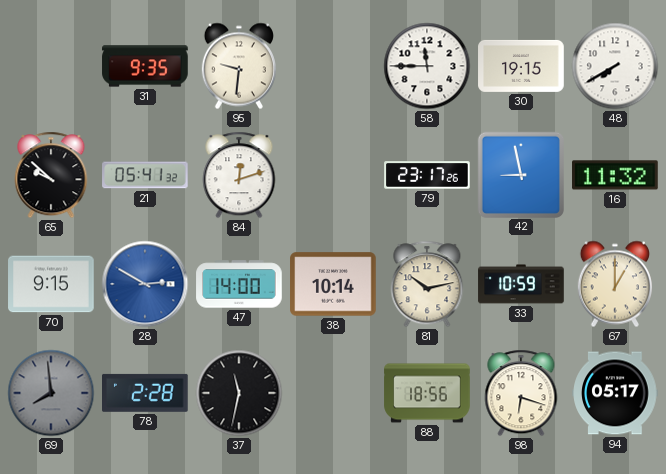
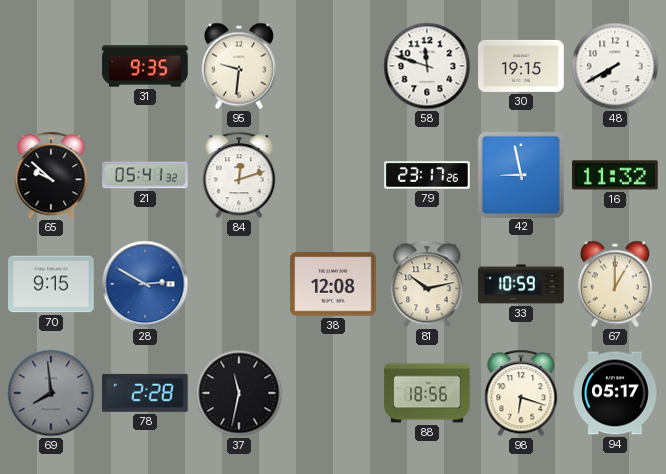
58: 11:45 -> 11:48
47: 14:00 -> none
38: 10:14 -> 12:08
